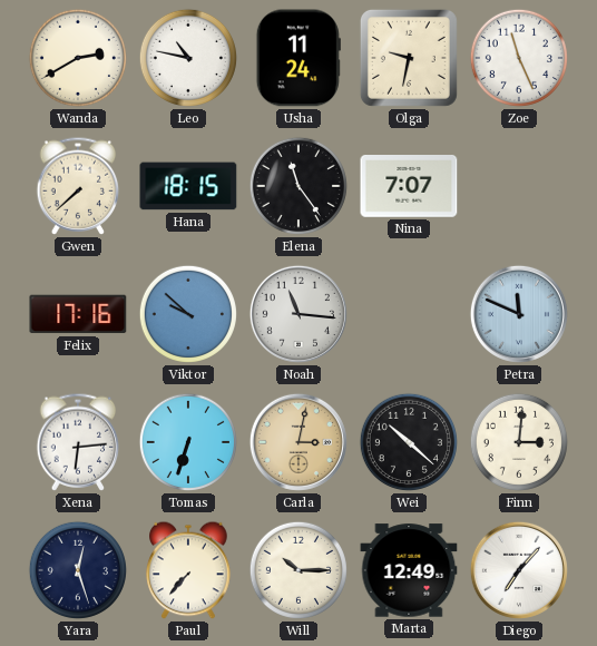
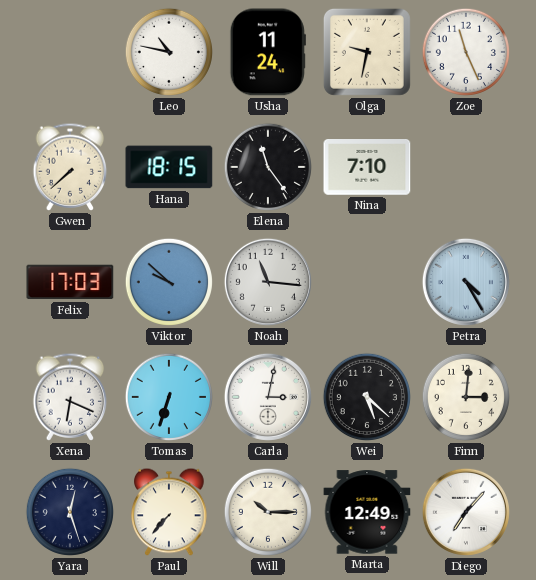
Wanda: 2:40 -> none
Nina: 7:07 -> 7:10
Felix: 17:16 -> 17:03
Petra: 11:49 -> 4:25
Xena: 6:14 -> 6:19
Carla dial: champagne -> white
Wei: 10:22 -> 5:22
